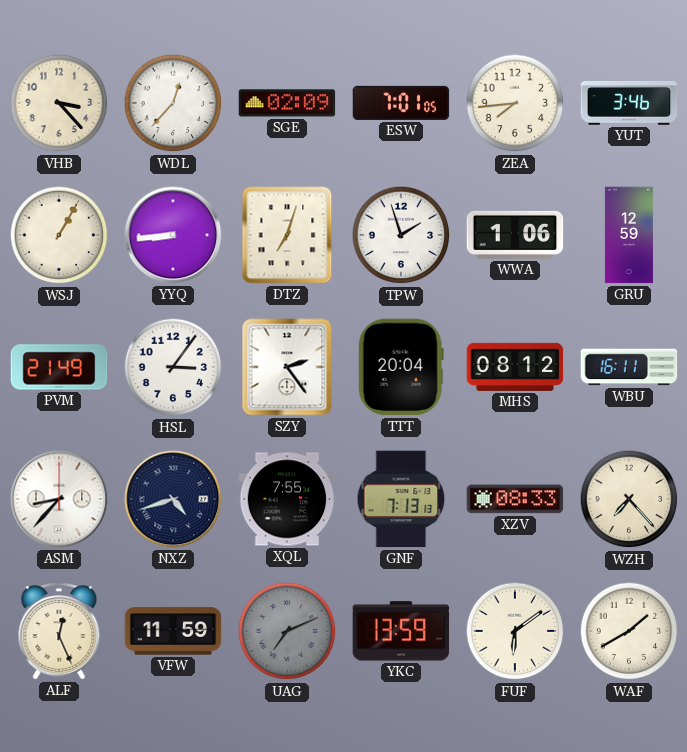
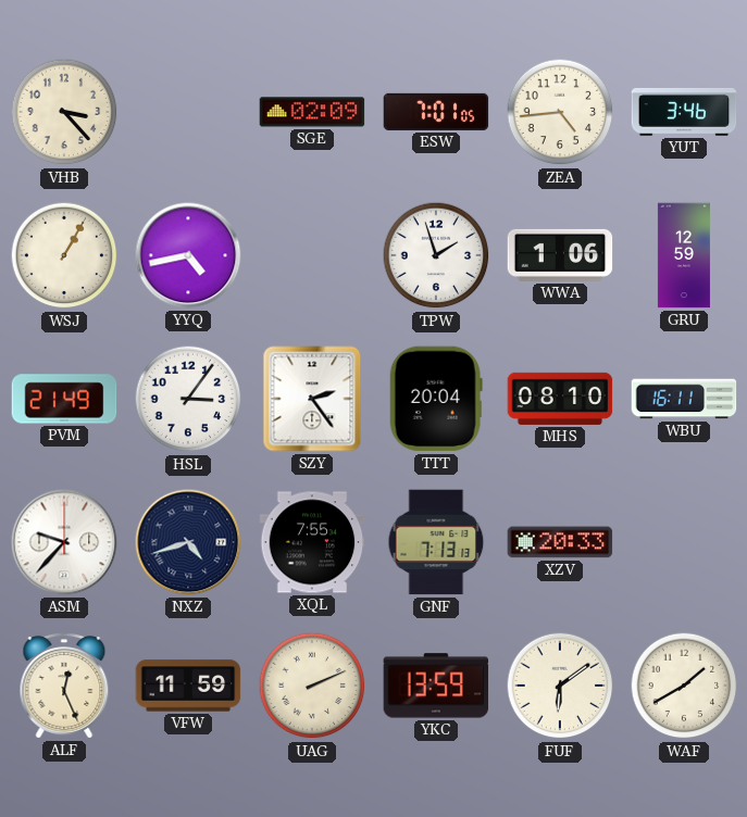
WDL: 12:37 -> none
ZEA: 7:44 -> 4:44
YYQ: 8:44 -> 4:43
DTZ: 7:03 -> none
MHS: 08:12 -> 08:10
ASM: 8:37 -> 9:37
XZV: 08:33 -> 20:33
WZH: 7:23 -> none
UAG: 7:11 -> 2:11
UAG dial: grey -> cream
